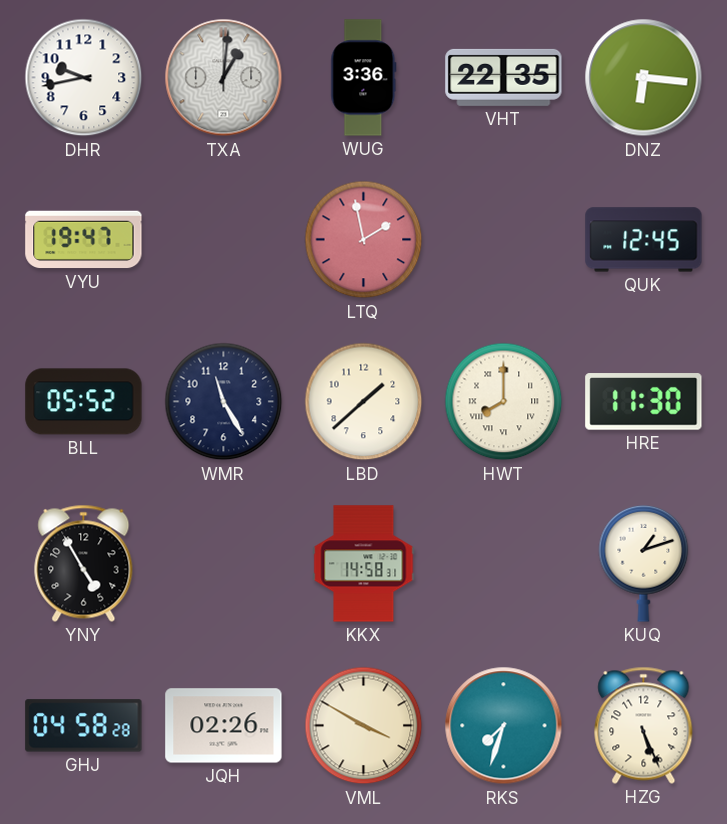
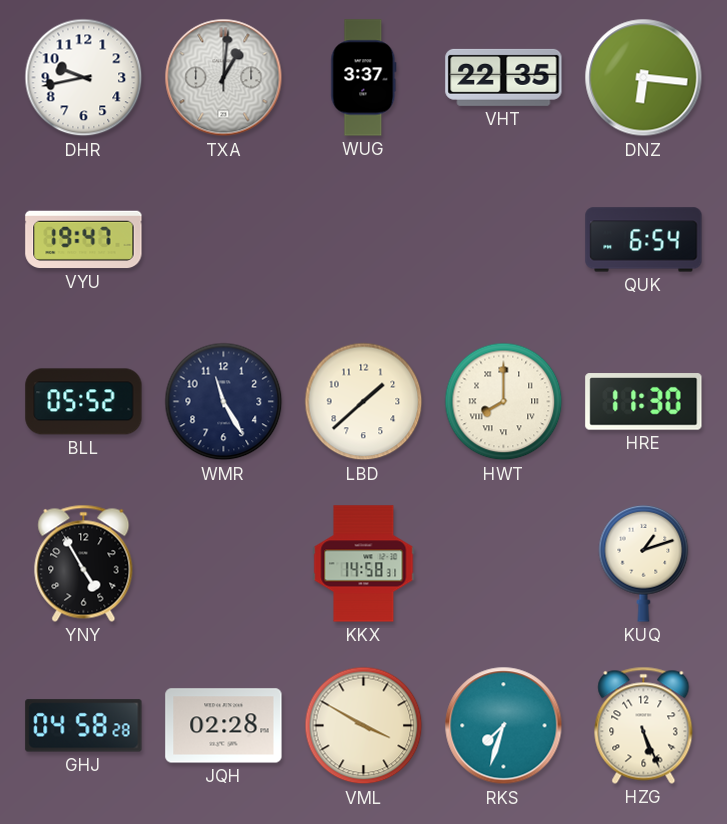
WUG: 3:36 -> 3:37
LTQ: 1:58 -> none
QUK: 12:45 -> 6:54
JQH: 02:26 -> 02:28
